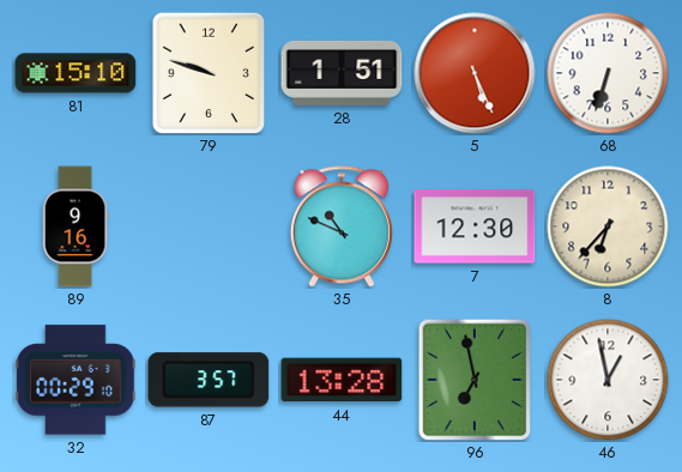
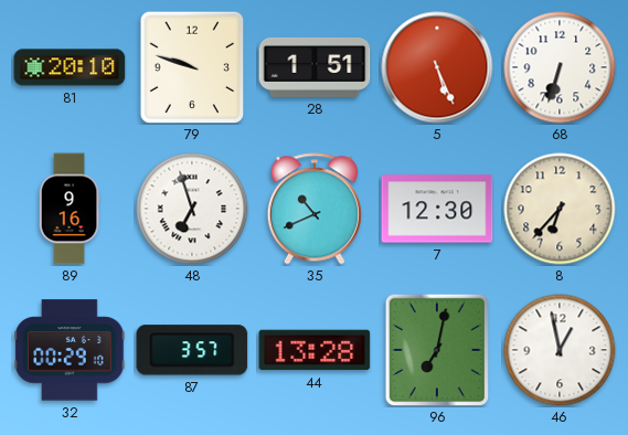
81: 15:10 -> 20:10
48: none -> 6:57
35: 10:49 -> 10:41
96: 6:58 -> 7:02
